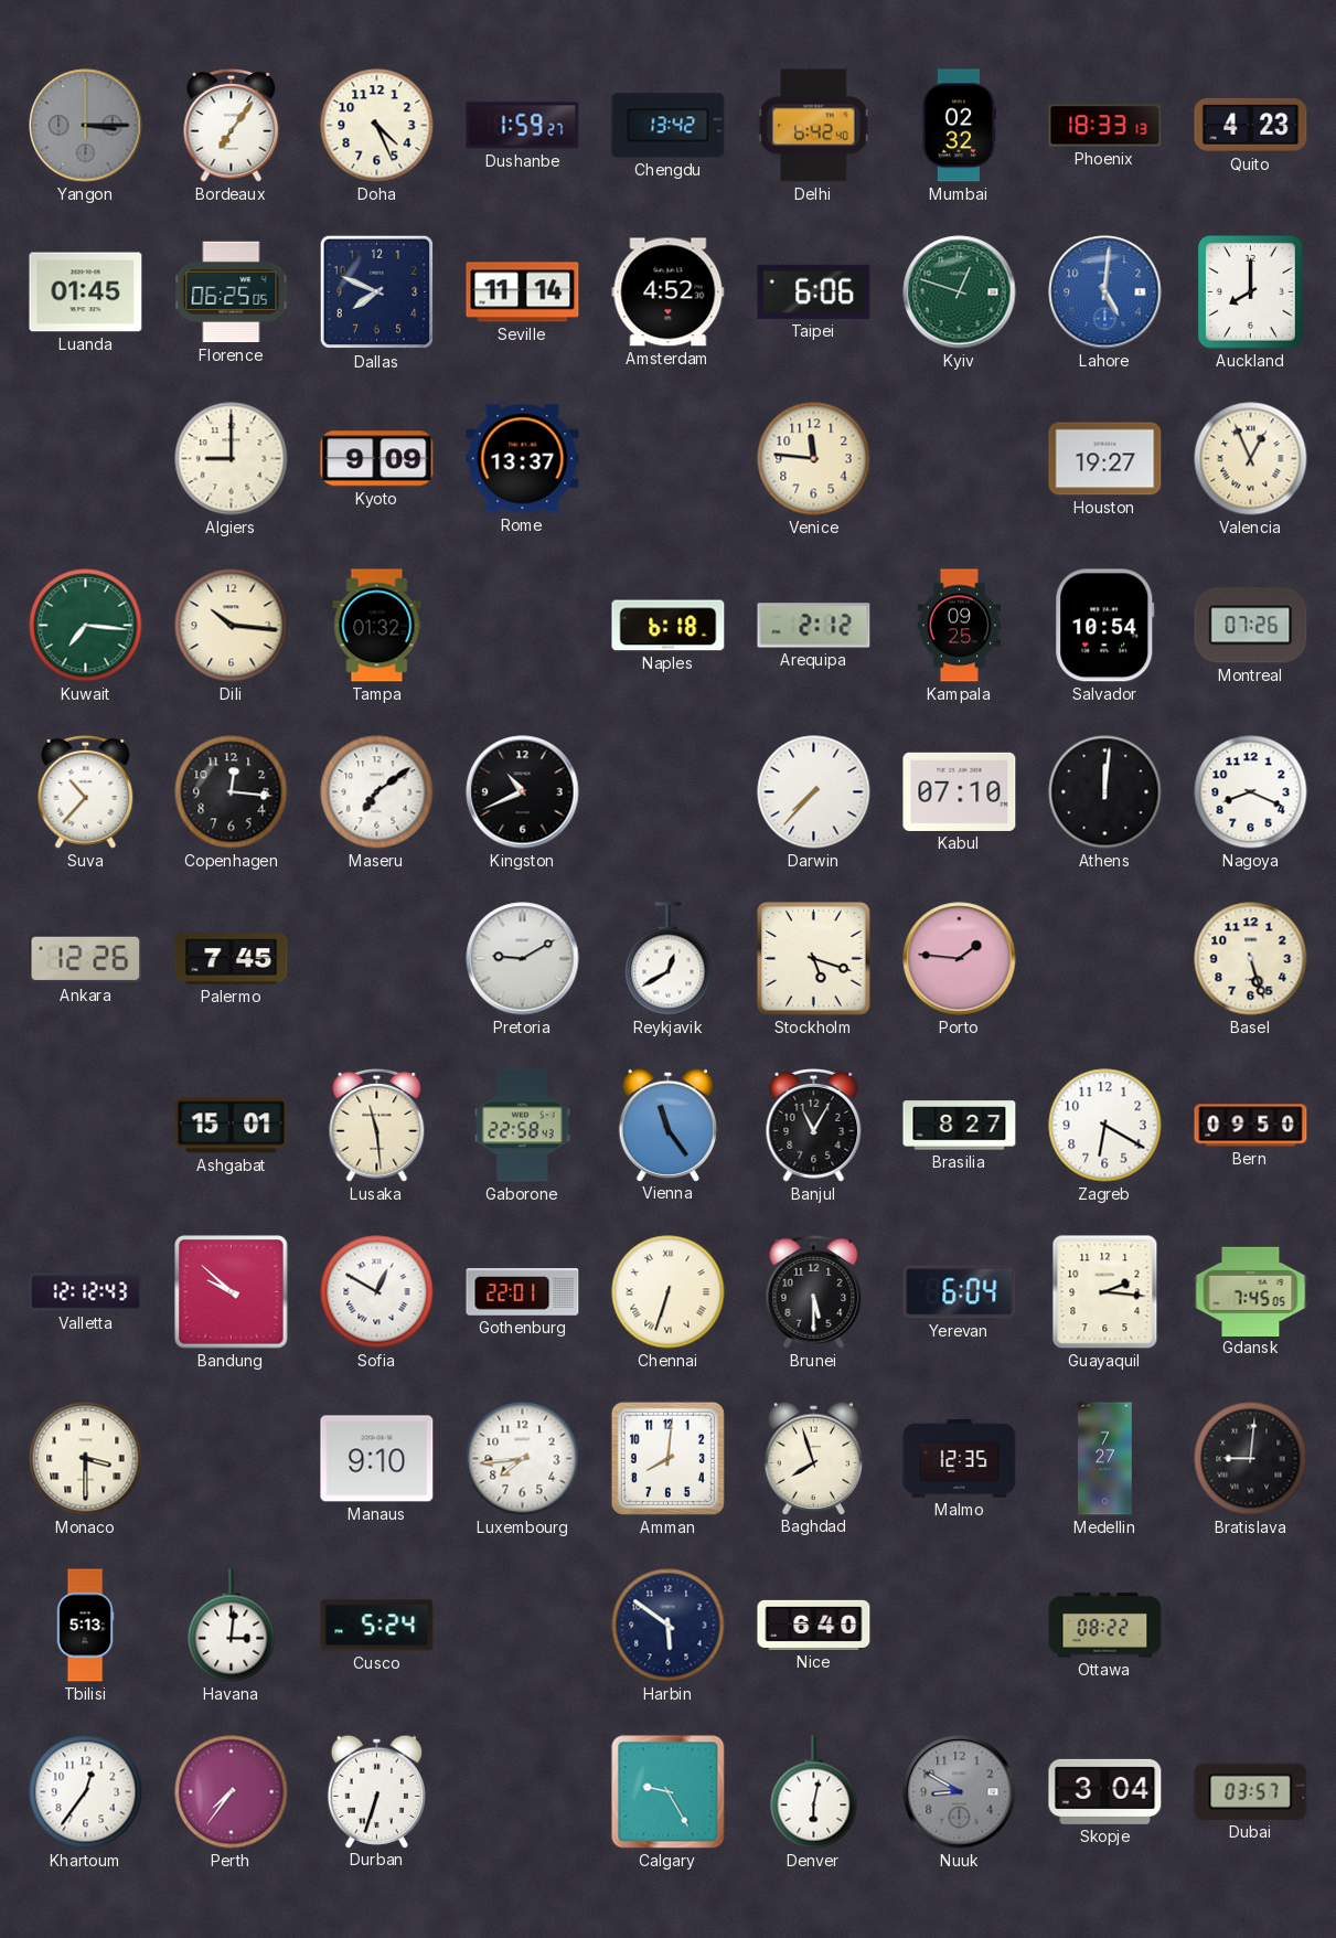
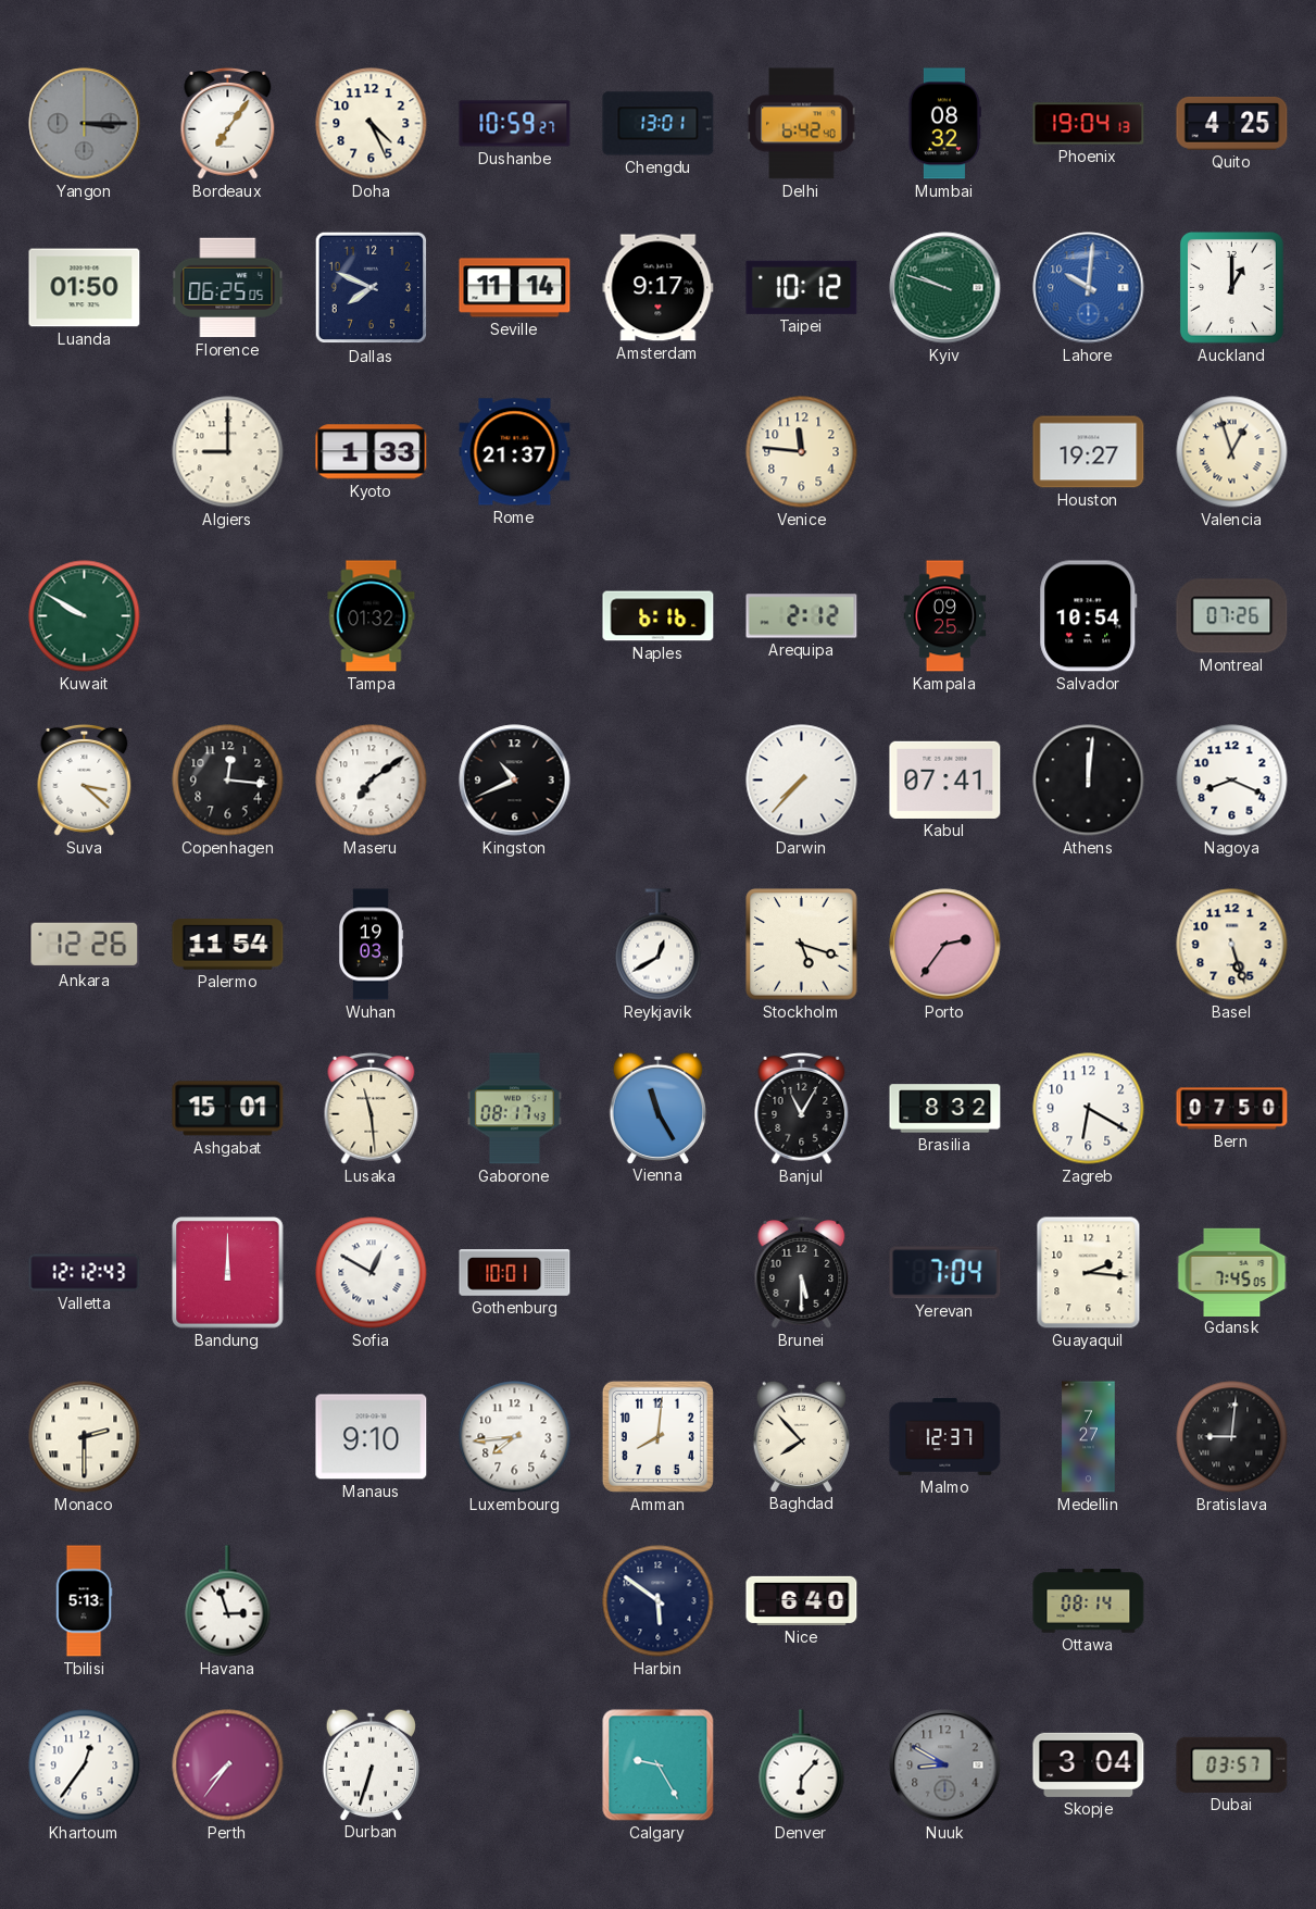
Dushanbe: 1:59 -> 10:59
Chengdu: 13:42 -> 13:01
Mumbai: 02:32 -> 08:32
Phoenix: 18:33 -> 19:04
Quito: 4:23 -> 4:25
Luanda: 01:45 -> 01:50
Amsterdam: 4:52 -> 9:17
Taipei: 6:06 -> 10:12
Kyiv: 12:48 -> 9:48
Lahore: 5:01 -> 10:01
Auckland: 8:00 -> 1:00
Kyoto: 9:09 -> 1:33
Rome: 13:37 -> 21:37
Valencia: 12:56 -> 12:57
Kuwait: 7:16 -> 9:50
Dili: 10:16 -> none
Naples: 6:18 -> 6:16
Suva: 10:37 -> 3:22
Kabul: 07:10 -> 07:41
Palermo: 7:45 -> 11:54
Wuhan: none -> 19:03
Pretoria: 9:10 -> none
Porto: 1:46 -> 2:36
Gaborone: 22:58 -> 08:17
Vienna: 11:24 -> 11:25
Brasilia: 8:27 -> 8:32
Bern: 09:50 -> 07:50
Bandung: 9:52 -> 12:00
Gothenburg: 22:01 -> 10:01
Chennai: 6:33 -> none
Yerevan: 6:04 -> 7:04
Monaco: 3:30 -> 2:30
Baghdad: 7:57 -> 7:53
Malmo: 12:35 -> 12:37
Havana: 3:01 -> 2:57
Cusco: 5:24 -> none
Ottawa: 08:22 -> 08:14
Denver: 6:02 -> 6:07
